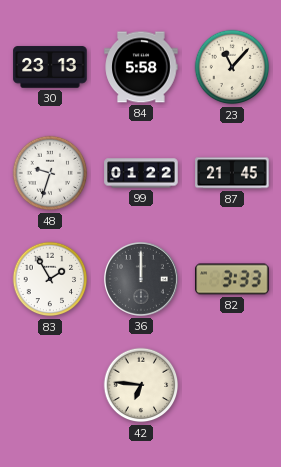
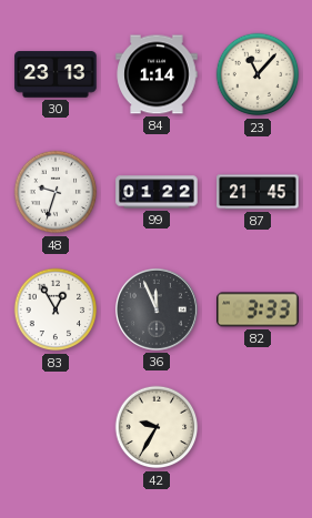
84: 5:58 -> 1:14
83: 1:55 -> 12:55
36: 12:00 -> 11:56
42: 6:46 -> 9:35
